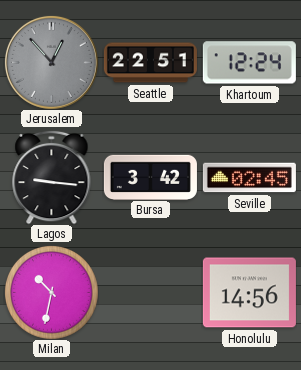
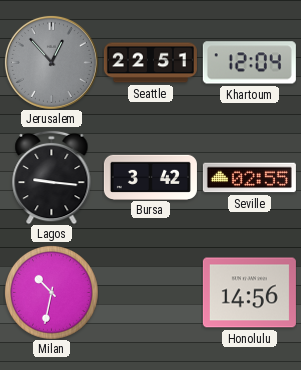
Khartoum: 12:24 -> 12:04
Seville: 02:45 -> 02:55
